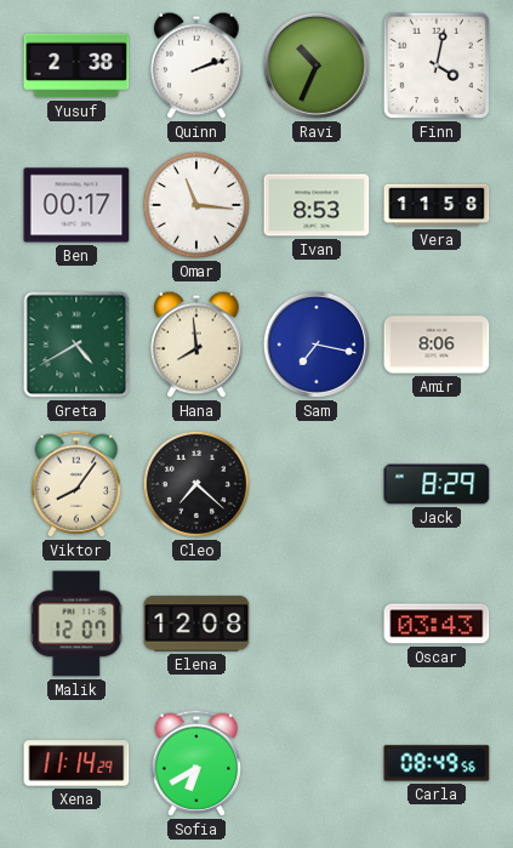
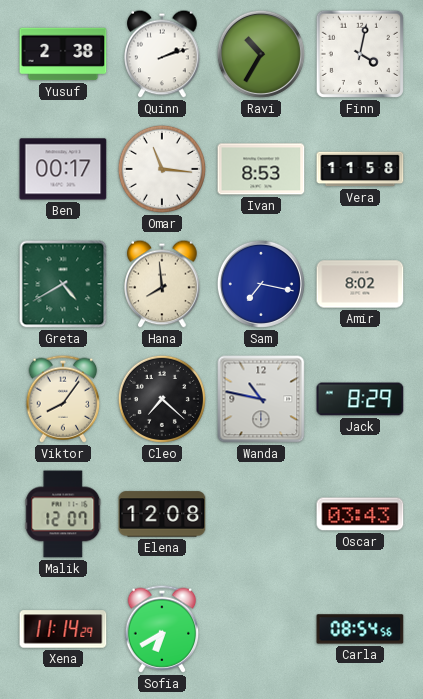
Ravi: 10:34 -> 10:35
Amir: 8:06 -> 8:02
Wanda: none -> 10:47
Carla: 08:49 -> 08:54
